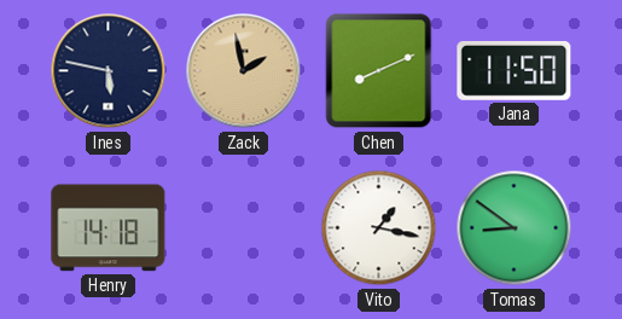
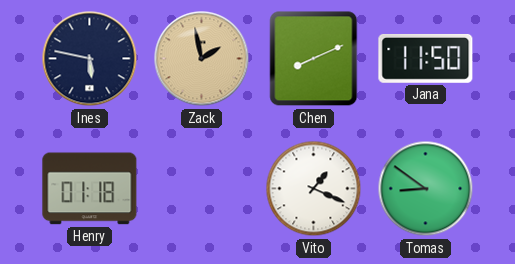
Henry: 14:18 -> 01:18
Vito: 1:17 -> 1:19
